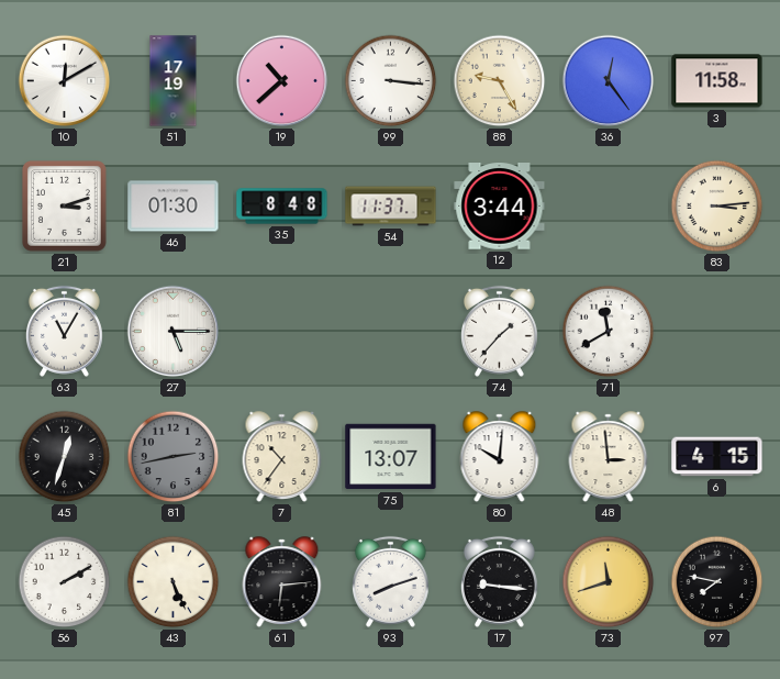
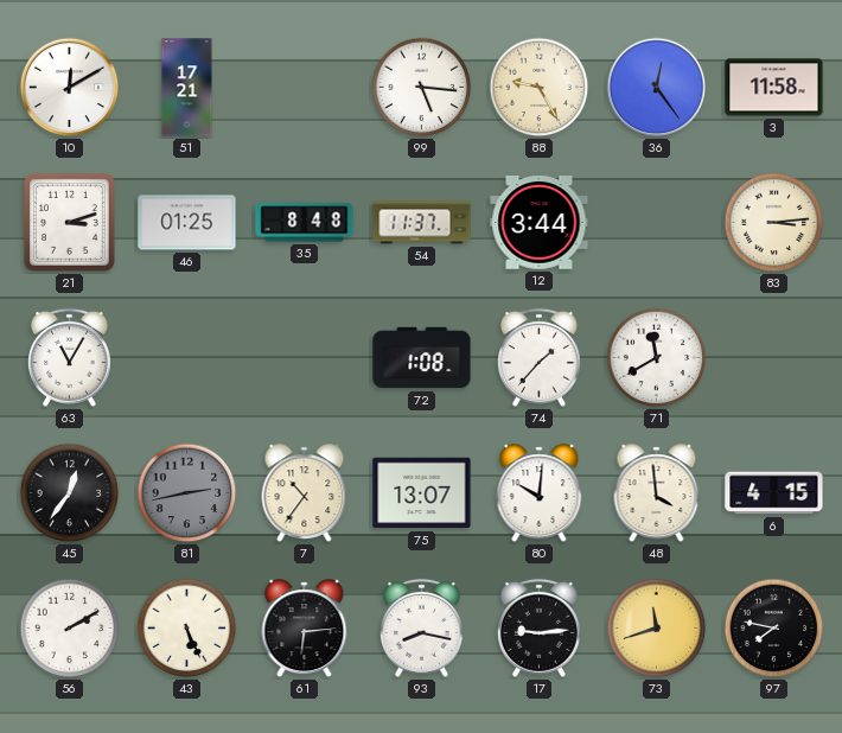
51: 17:19 -> 17:21
19: 10:38 -> none
99: 3:16 -> 5:16
46: 01:30 -> 01:25
27: 5:15 -> none
72: none -> 1:08
45: 12:33 -> 12:36
48: 2:59 -> 3:59
93: 8:12 -> 8:17
17: 9:16 -> 9:14
